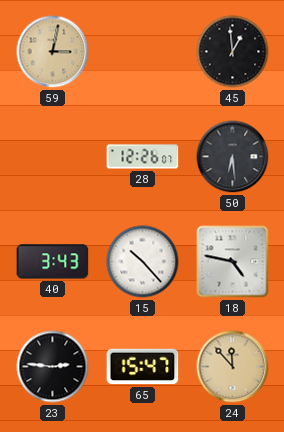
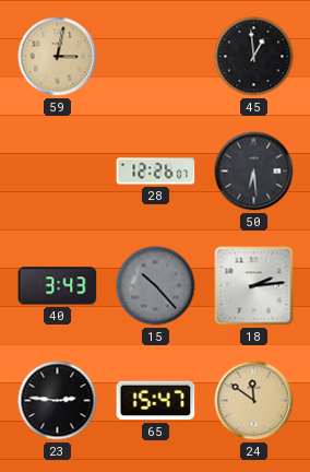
15 dial: white -> grey
18: 4:47 -> 2:14
24: 11:53 -> 11:51
